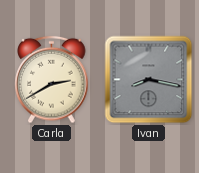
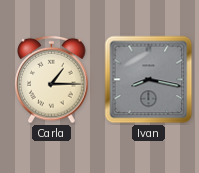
Carla: 2:40 -> 1:15
